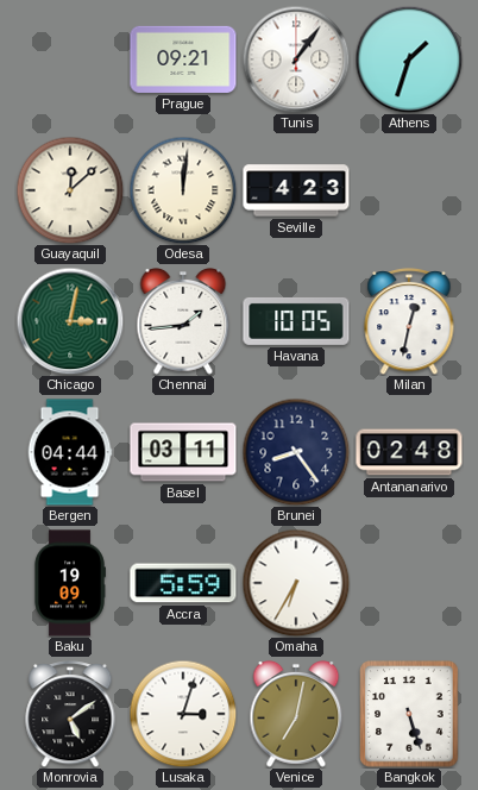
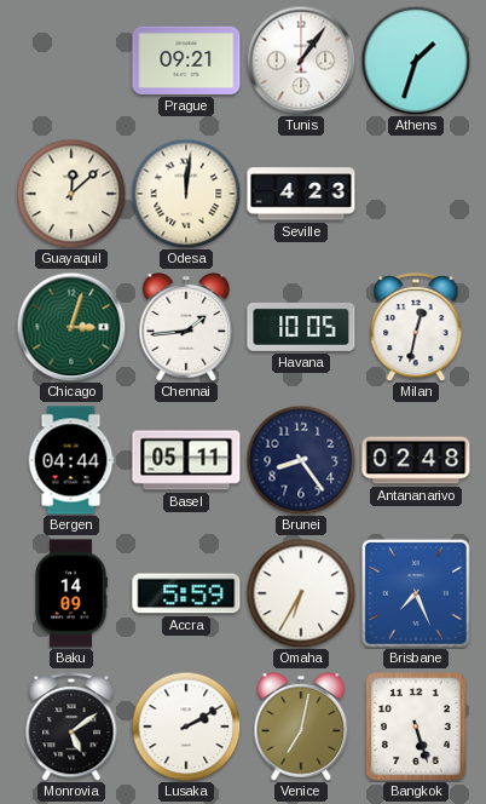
Chicago: 3:02 -> 3:03
Basel: 03:11 -> 05:11
Baku: 19:09 -> 14:09
Brisbane: none -> 7:26
Lusaka: 3:03 -> 2:10
